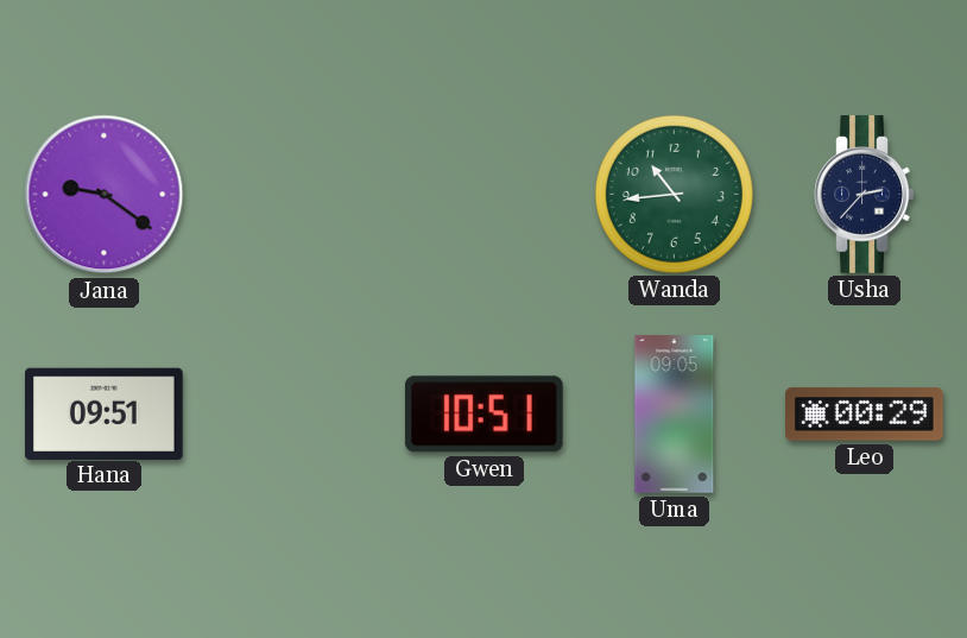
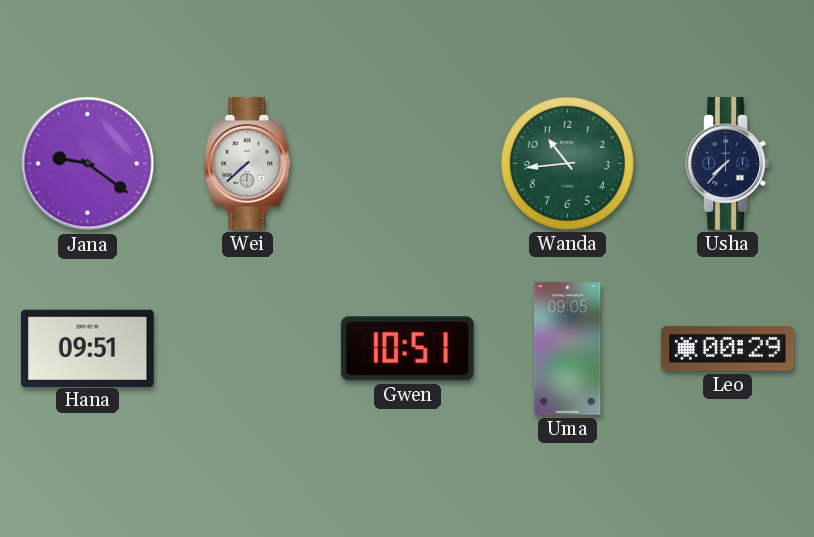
Wei: none -> 7:38
Usha: 2:37 -> 7:37
